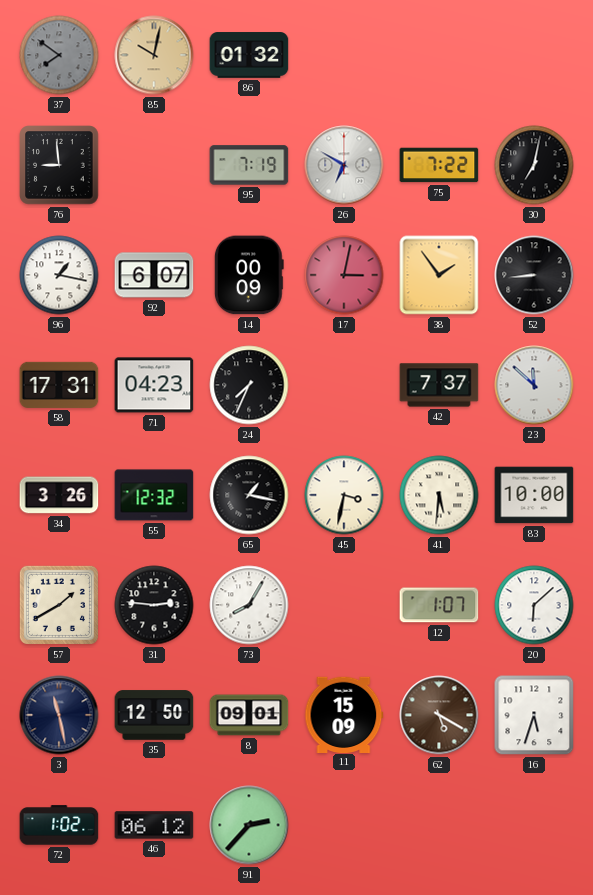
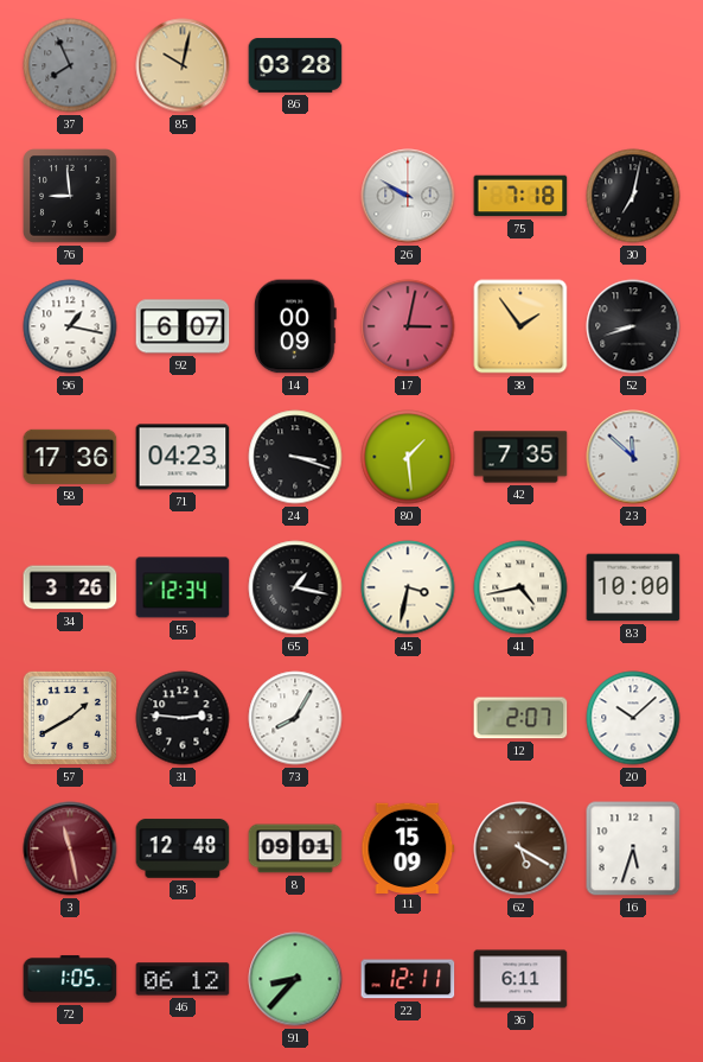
37: 7:51 -> 7:56
86: 01:32 -> 03:28
95: 7:19 -> none
26: 6:50 -> 9:50
75: 7:22 -> 7:18
52: 8:44 -> 8:42
58: 17:31 -> 17:36
24: 7:34 -> 3:18
80: none -> 1:29
42: 7:37 -> 7:35
55: 12:32 -> 12:34
41: 5:31 -> 4:43
12: 1:07 -> 2:07
20: 6:08 -> 10:08
3 dial: navy -> burgundy
35: 12:50 -> 12:48
72: 1:02 -> 1:05
91: 2:37 -> 8:37
22: none -> 12:11
36: none -> 6:11
